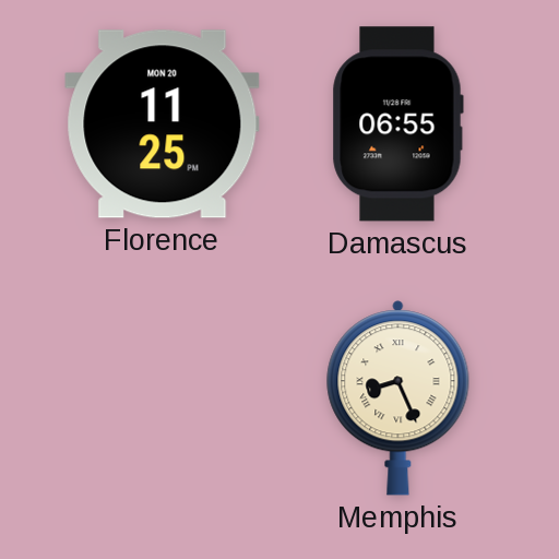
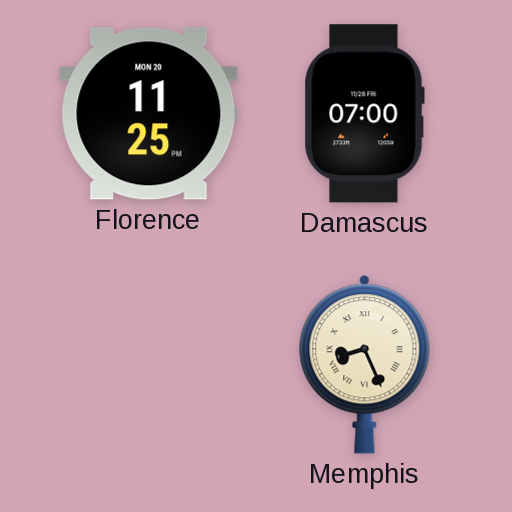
Damascus: 06:55 -> 07:00
